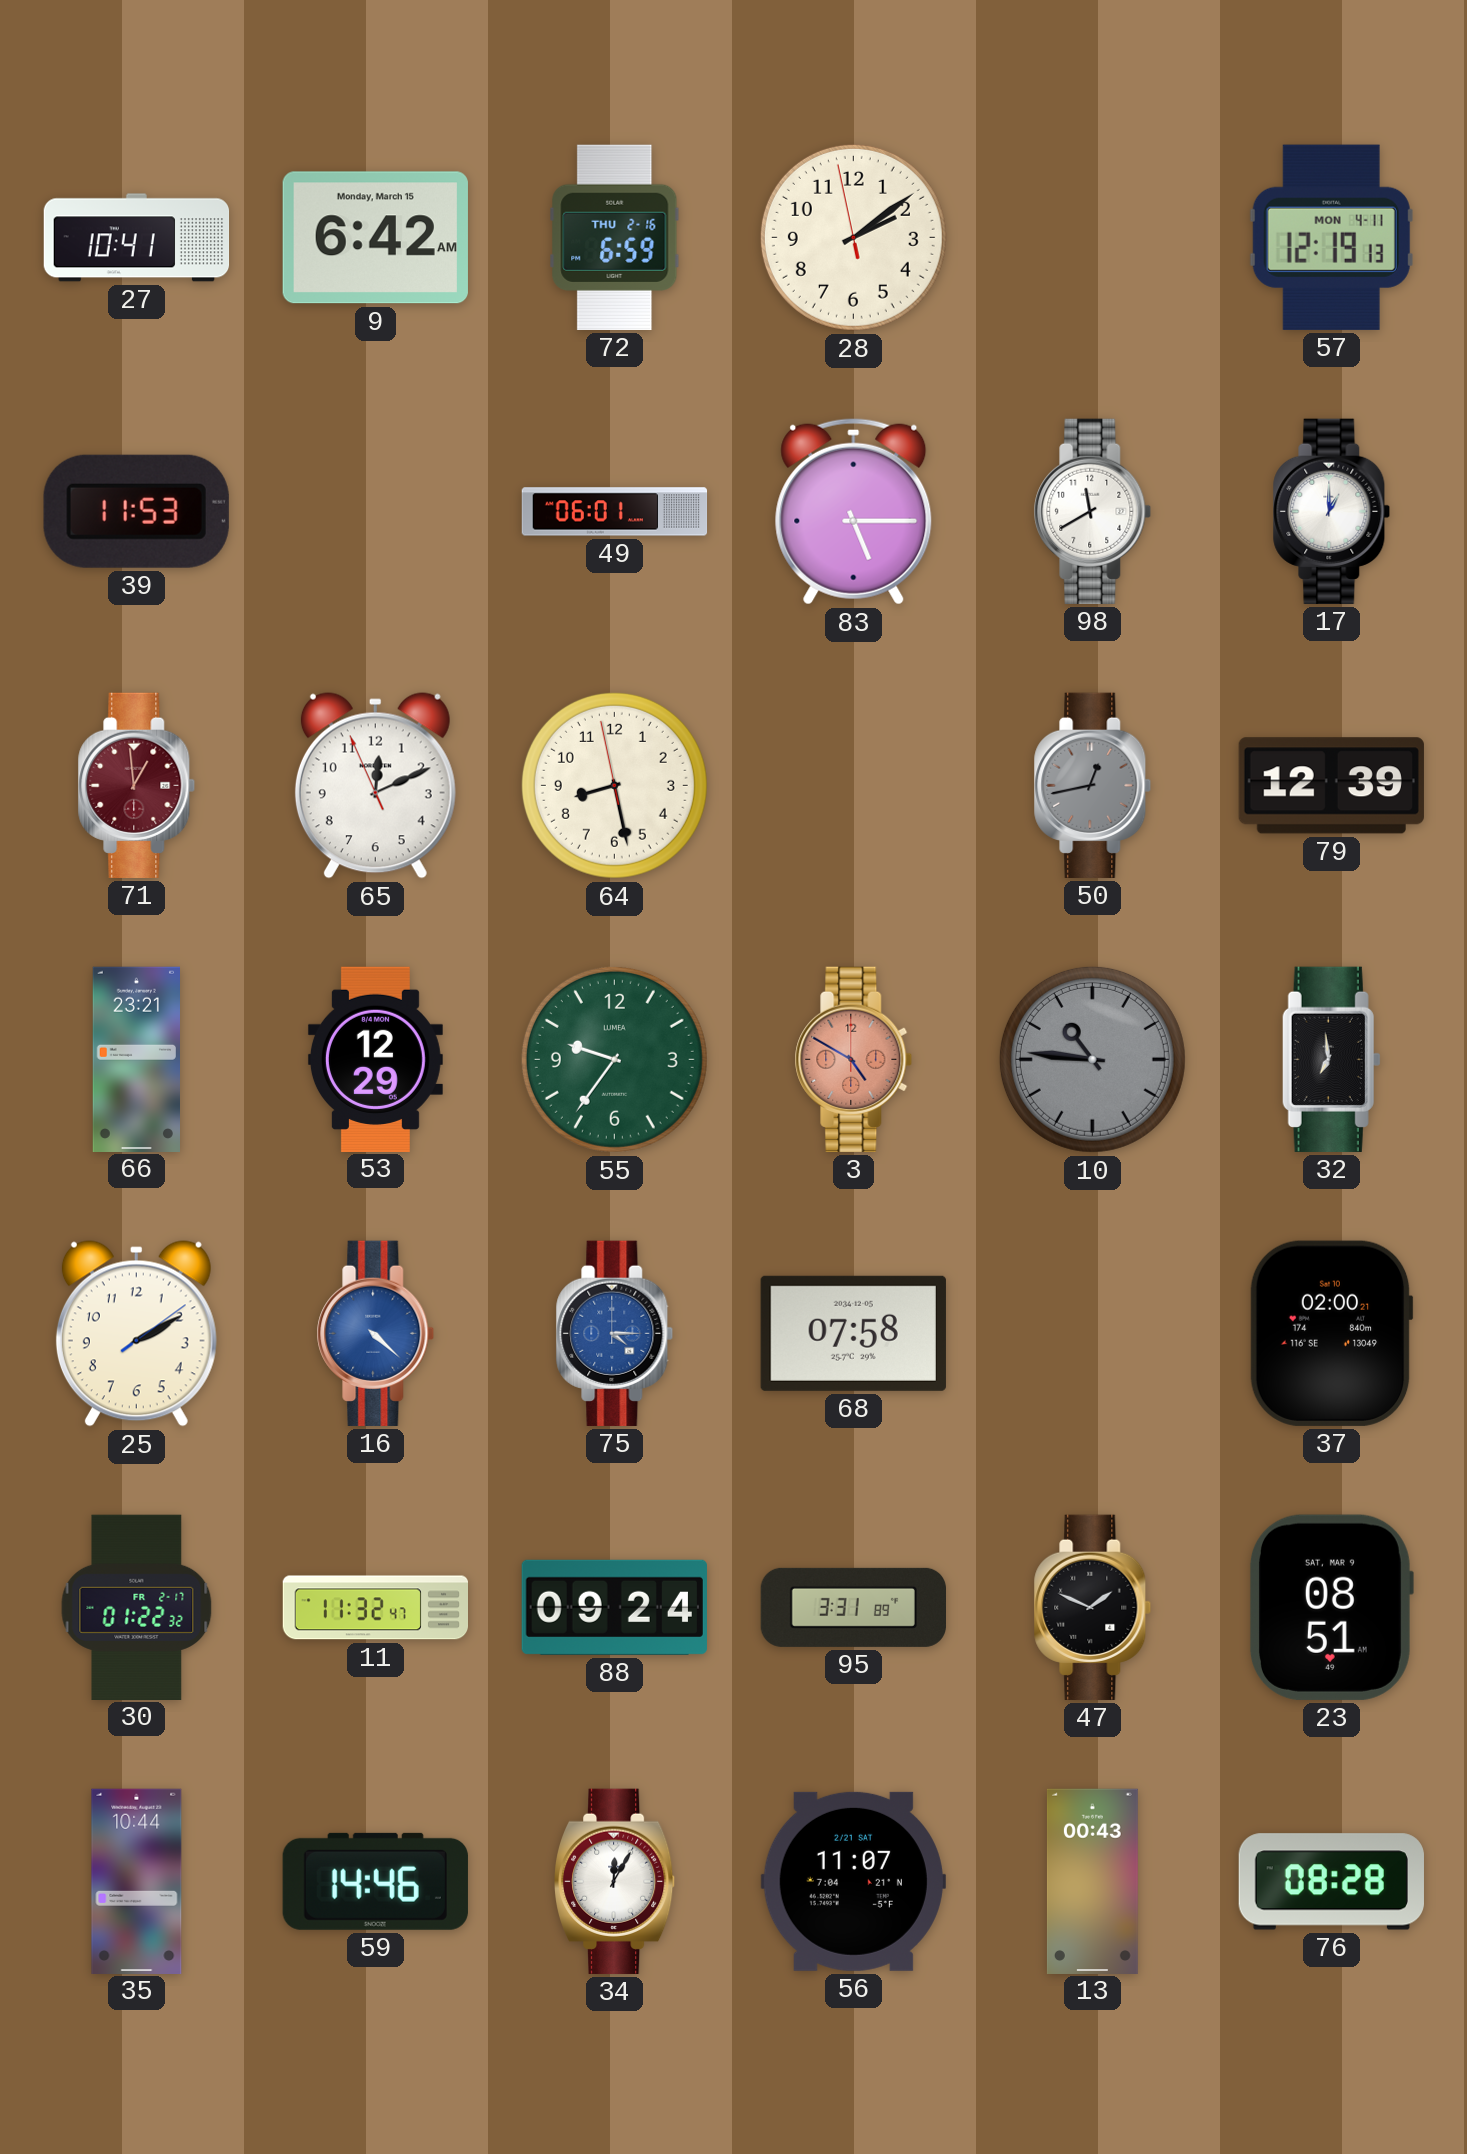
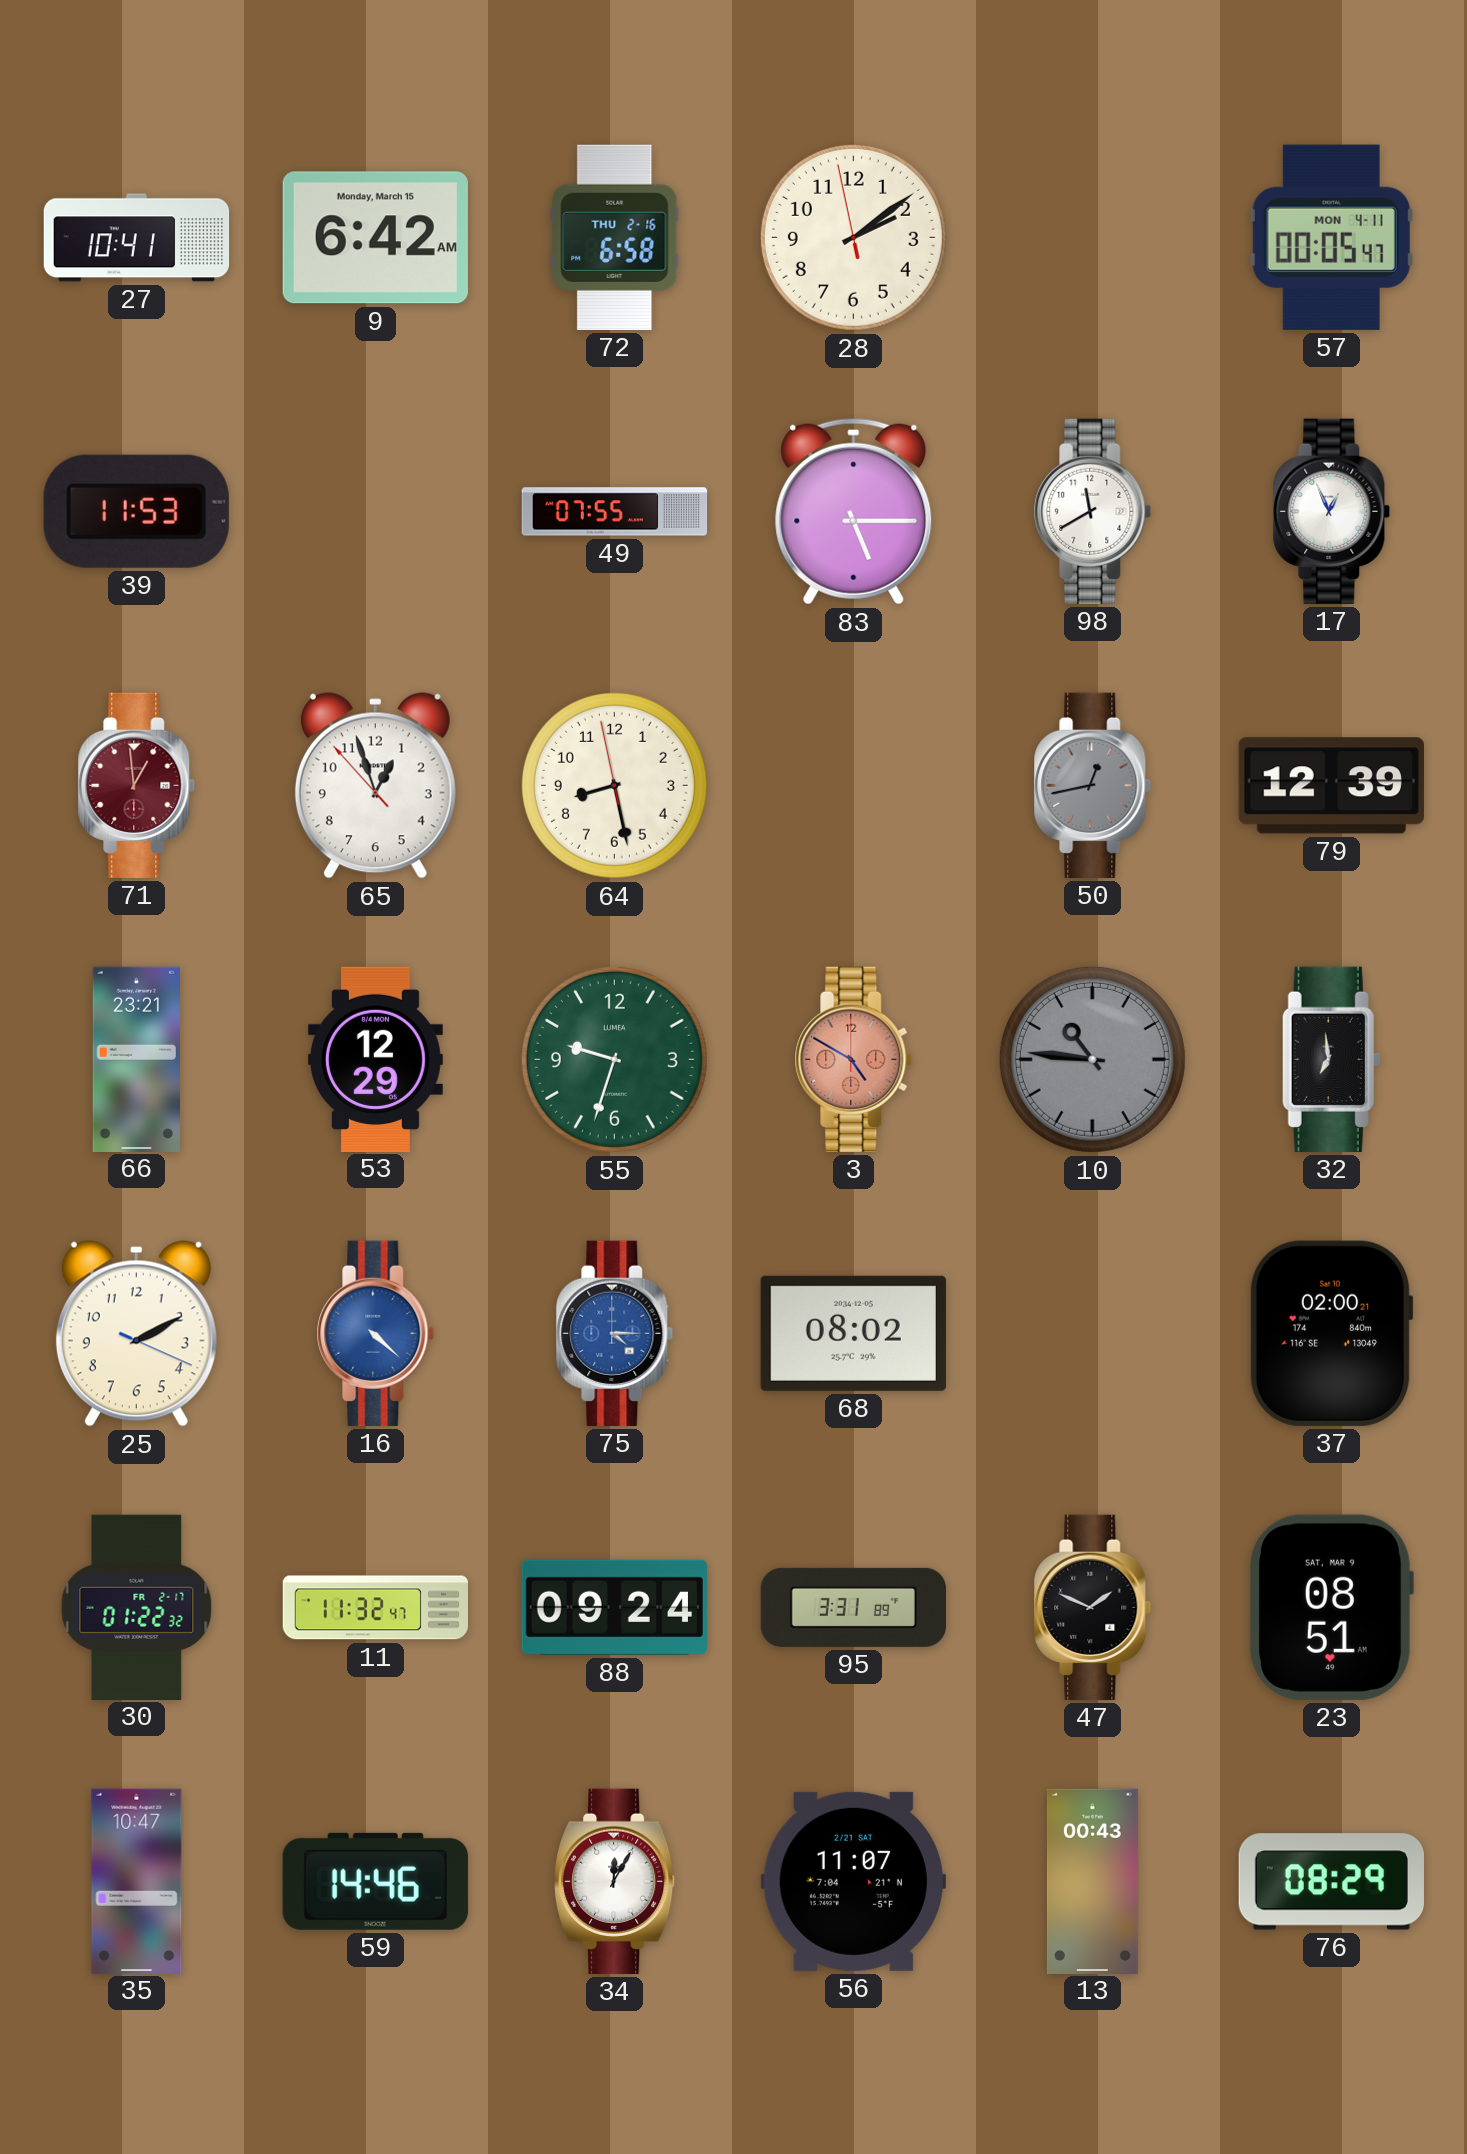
72: 6:59 -> 6:58
57: 12:19 -> 00:05
49: 06:01 -> 07:55
17: 1:00 -> 12:56
65: 12:10 -> 12:56
55: 9:36 -> 9:33
25: 2:10:09 -> 2:10:19
68: 07:58 -> 08:02
35: 10:44 -> 10:47
76: 08:28 -> 08:29
